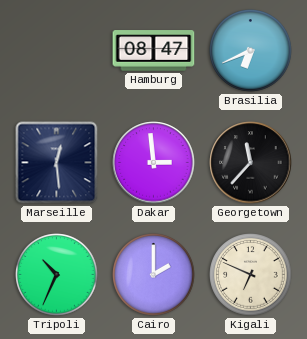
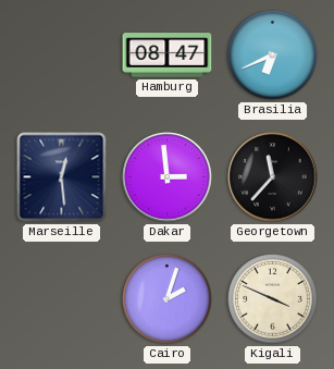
Tripoli: 10:34 -> none
Cairo: 2:00 -> 2:03
Kigali: 6:49 -> 3:49
